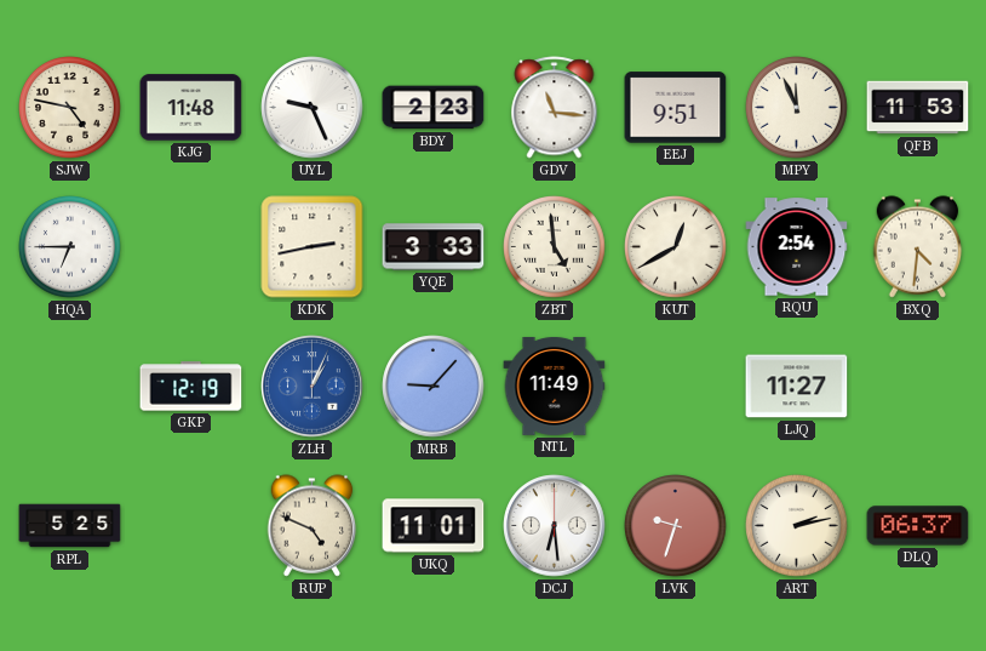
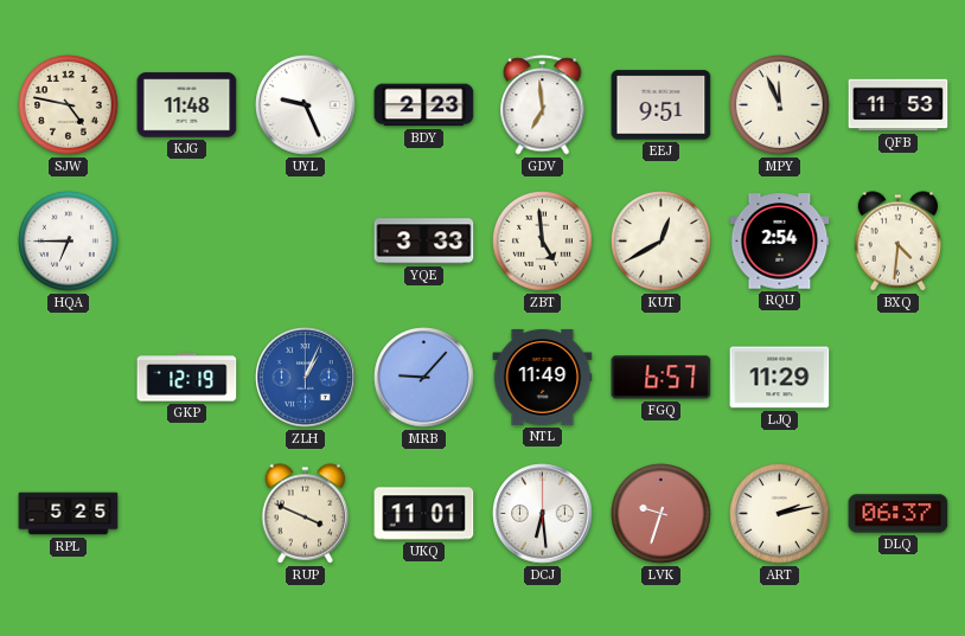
GDV: 11:16 -> 6:59
KDK: 2:43 -> none
FGQ: none -> 6:57
LJQ: 11:27 -> 11:29
RUP: 4:49 -> 3:49
